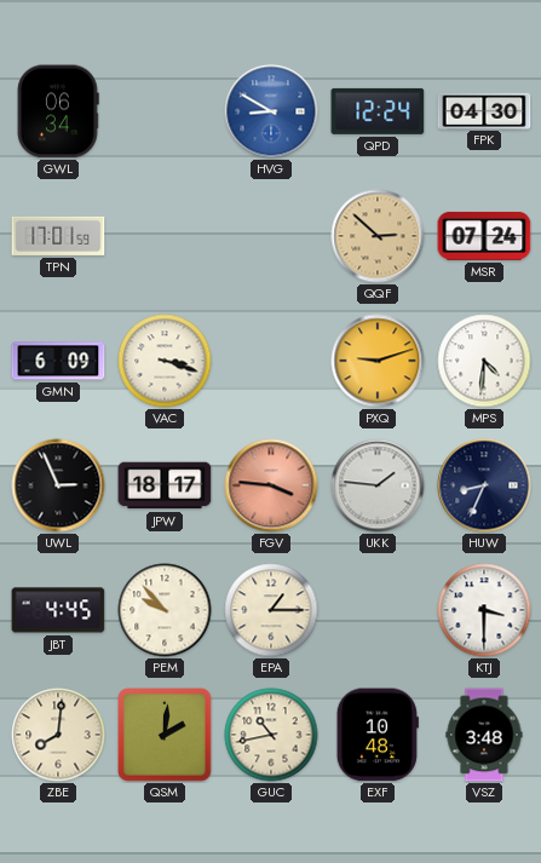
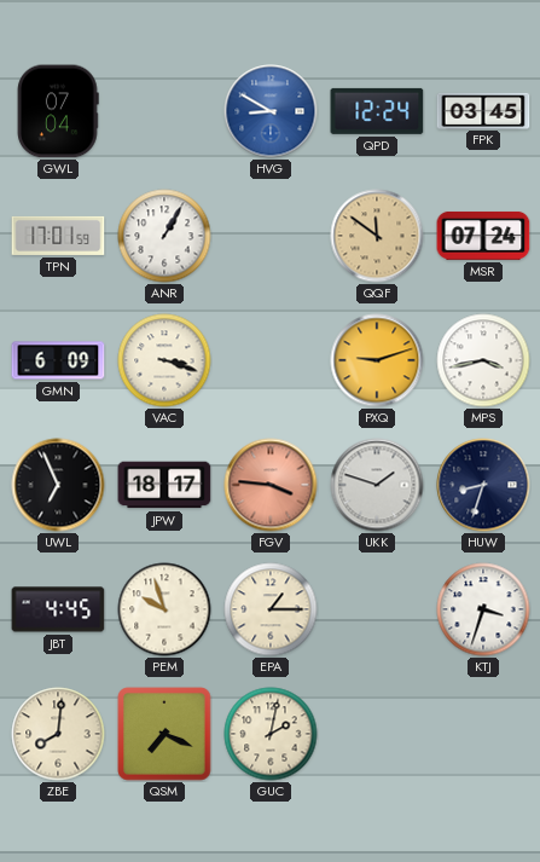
GWL: 06:34 -> 07:04
FPK: 04:30 -> 03:45
ANR: none -> 1:05
QQF: 2:52 -> 11:51
MPS: 4:31 -> 3:43
UWL: 2:56 -> 6:56
UKK: 1:46 -> 1:48
HUW: 8:34 -> 8:33
PEM: 9:53 -> 9:57
KTJ: 3:30 -> 3:33
QSM: 2:01 -> 7:19
GUC: 10:43 -> 2:02
EXF: 10:48 -> none
VSZ: 3:48 -> none
